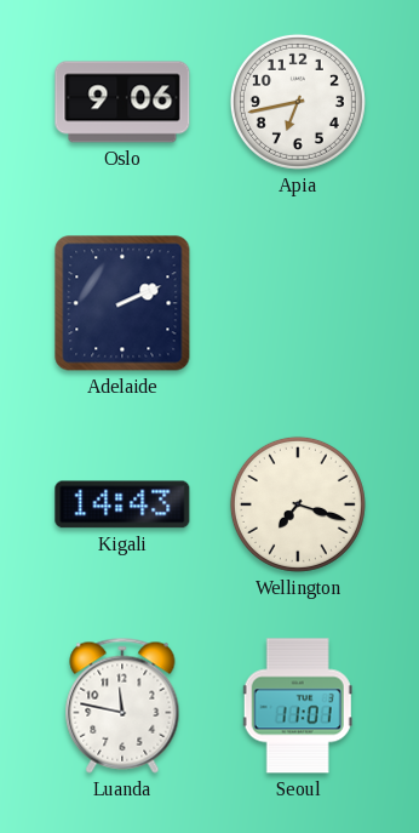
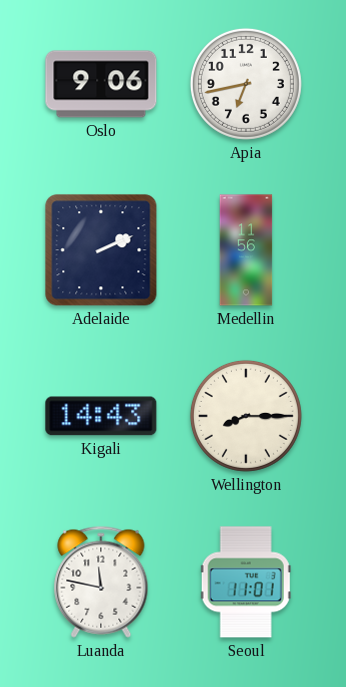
Medellin: none -> 11:56
Wellington: 7:18 -> 8:15
